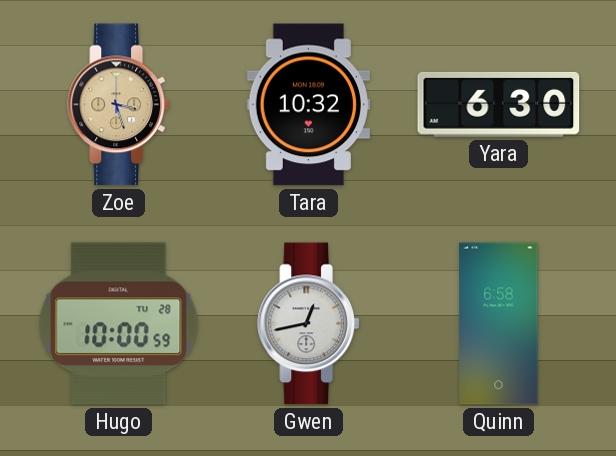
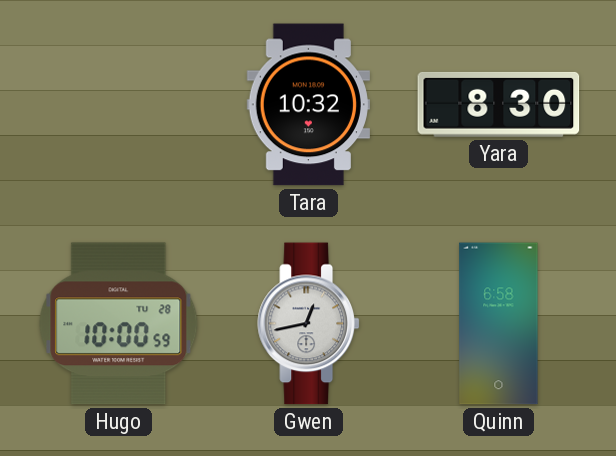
Zoe: 3:27 -> none
Yara: 6:30 -> 8:30
